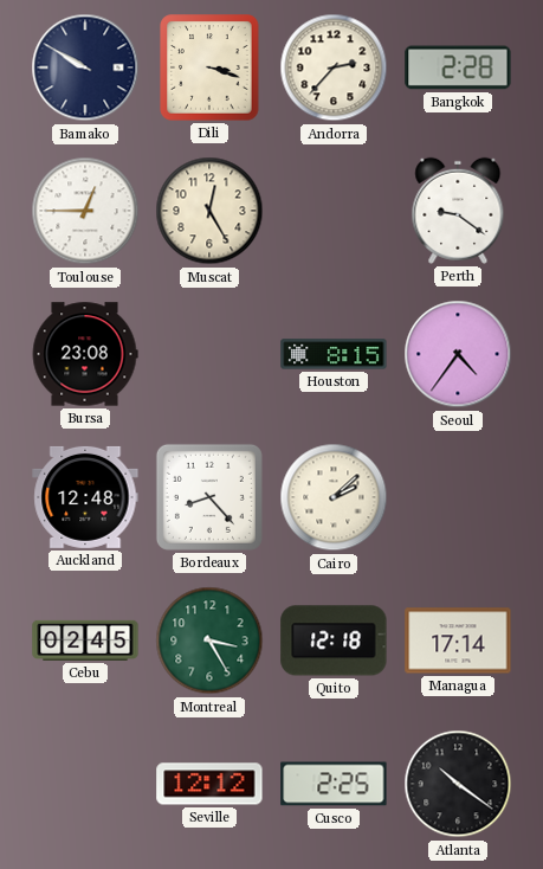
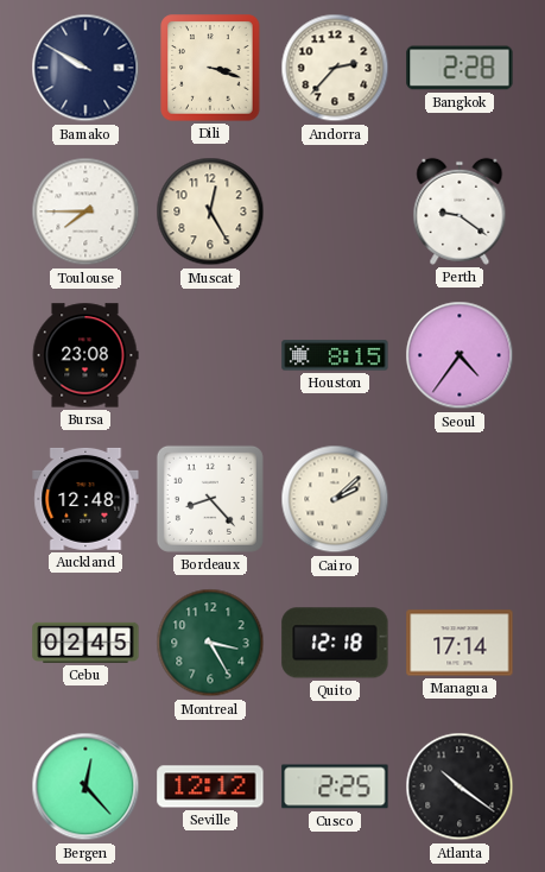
Toulouse: 12:45 -> 7:45
Bergen: none -> 12:23
